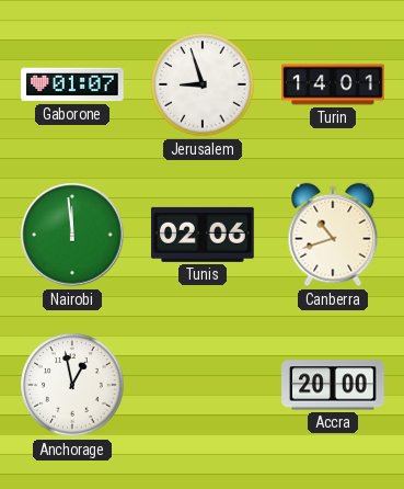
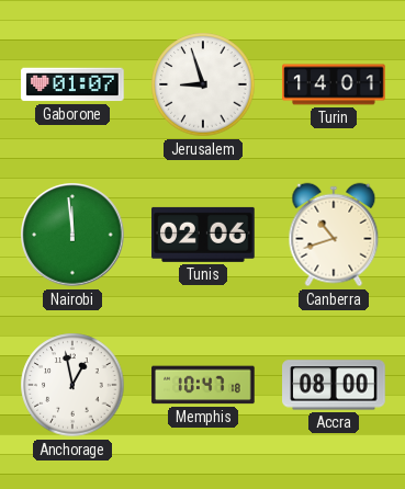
Memphis: none -> 10:47
Accra: 20:00 -> 08:00
